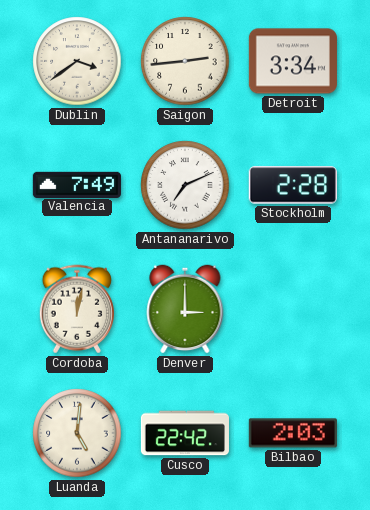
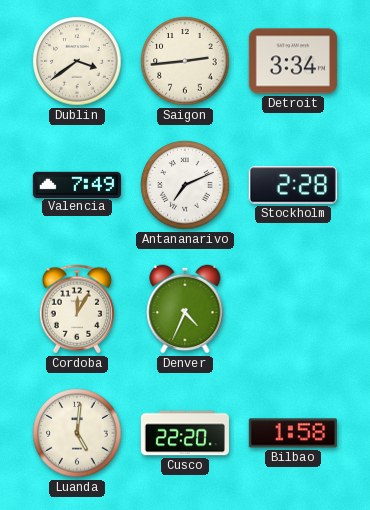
Cordoba: 12:02 -> 12:05
Denver: 3:00 -> 4:34
Cusco: 22:42 -> 22:20
Bilbao: 2:03 -> 1:58
